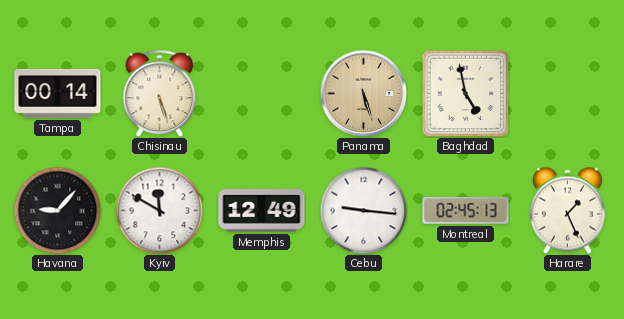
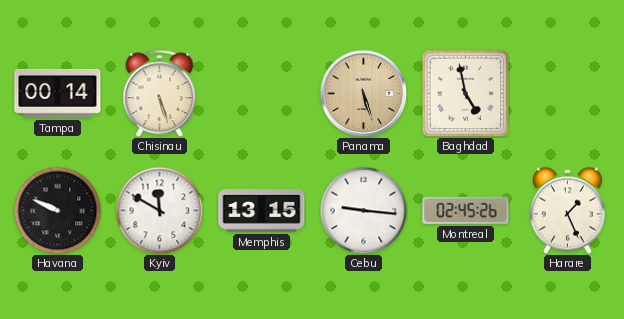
Havana: 9:07 -> 9:49
Memphis: 12:49 -> 13:15
Montreal: 02:45:13 -> 02:45:26
